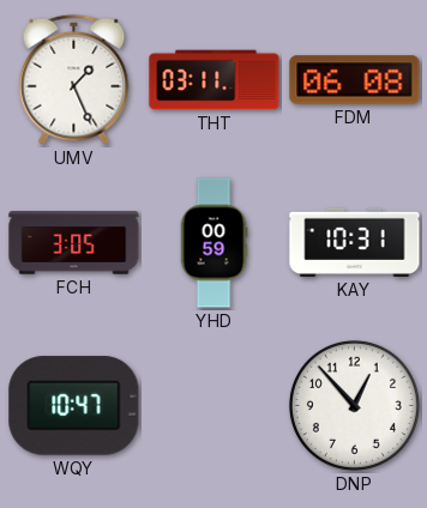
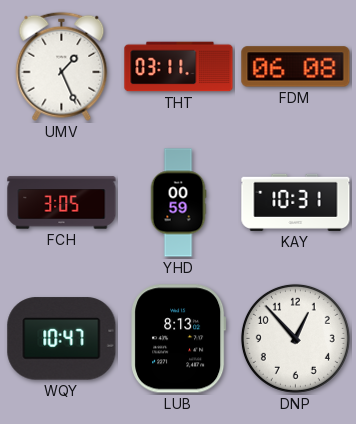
LUB: none -> 8:13
